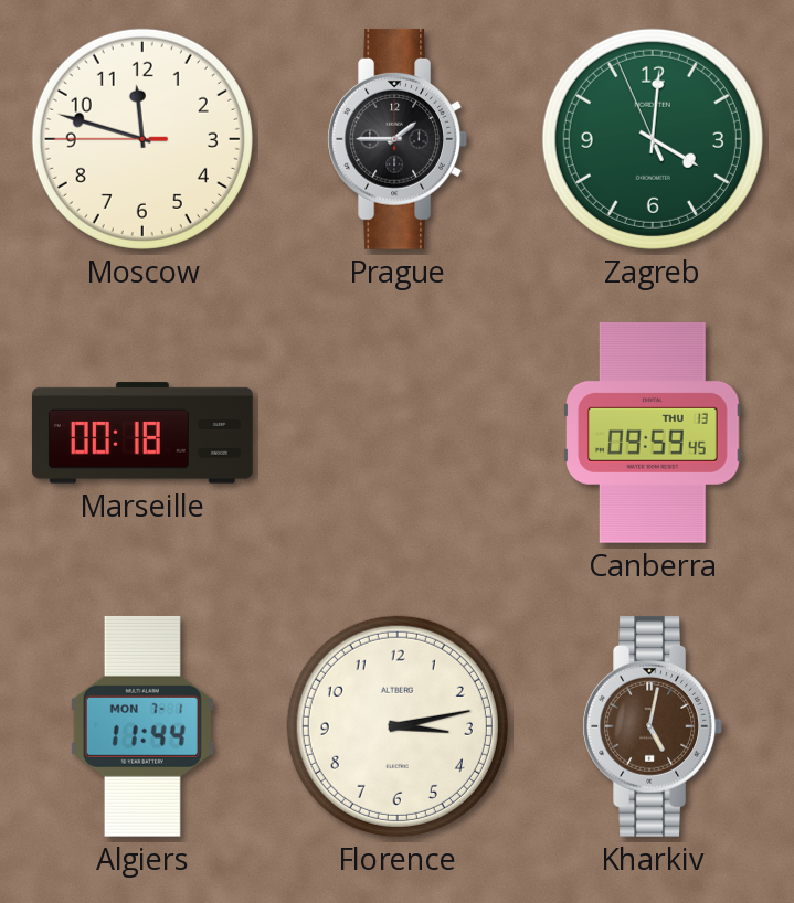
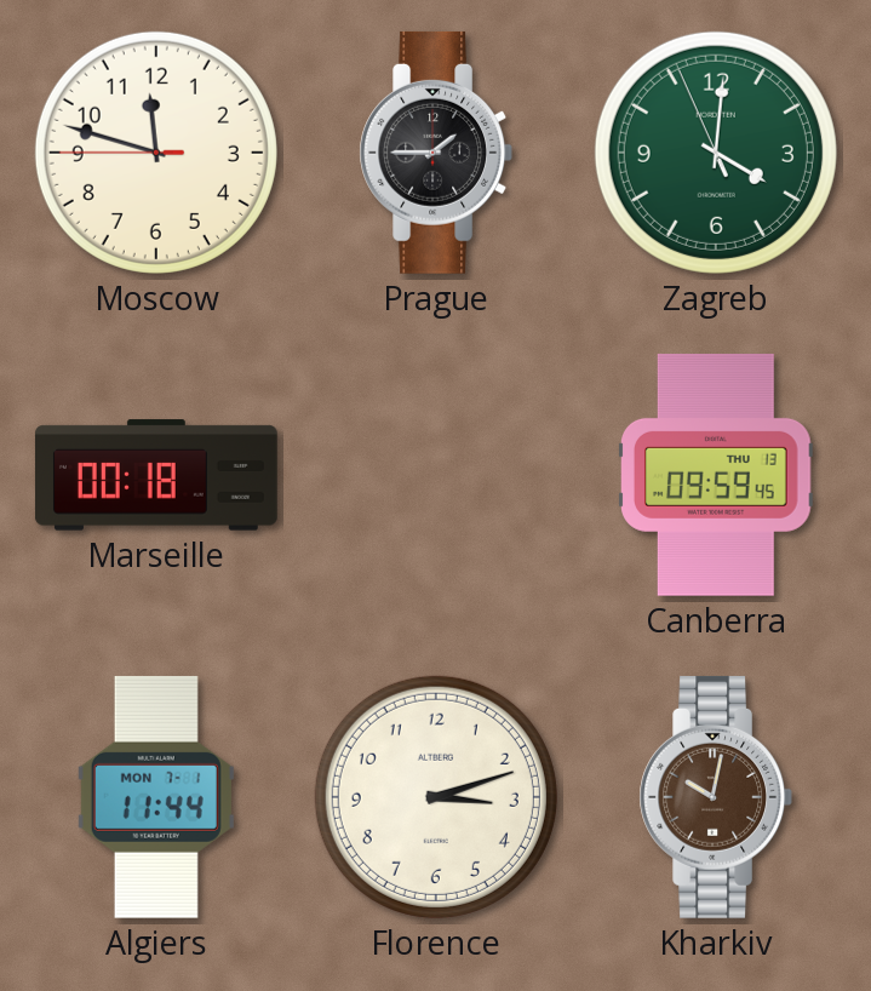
Florence: 3:13 -> 3:12
Kharkiv: 5:02 -> 10:02
